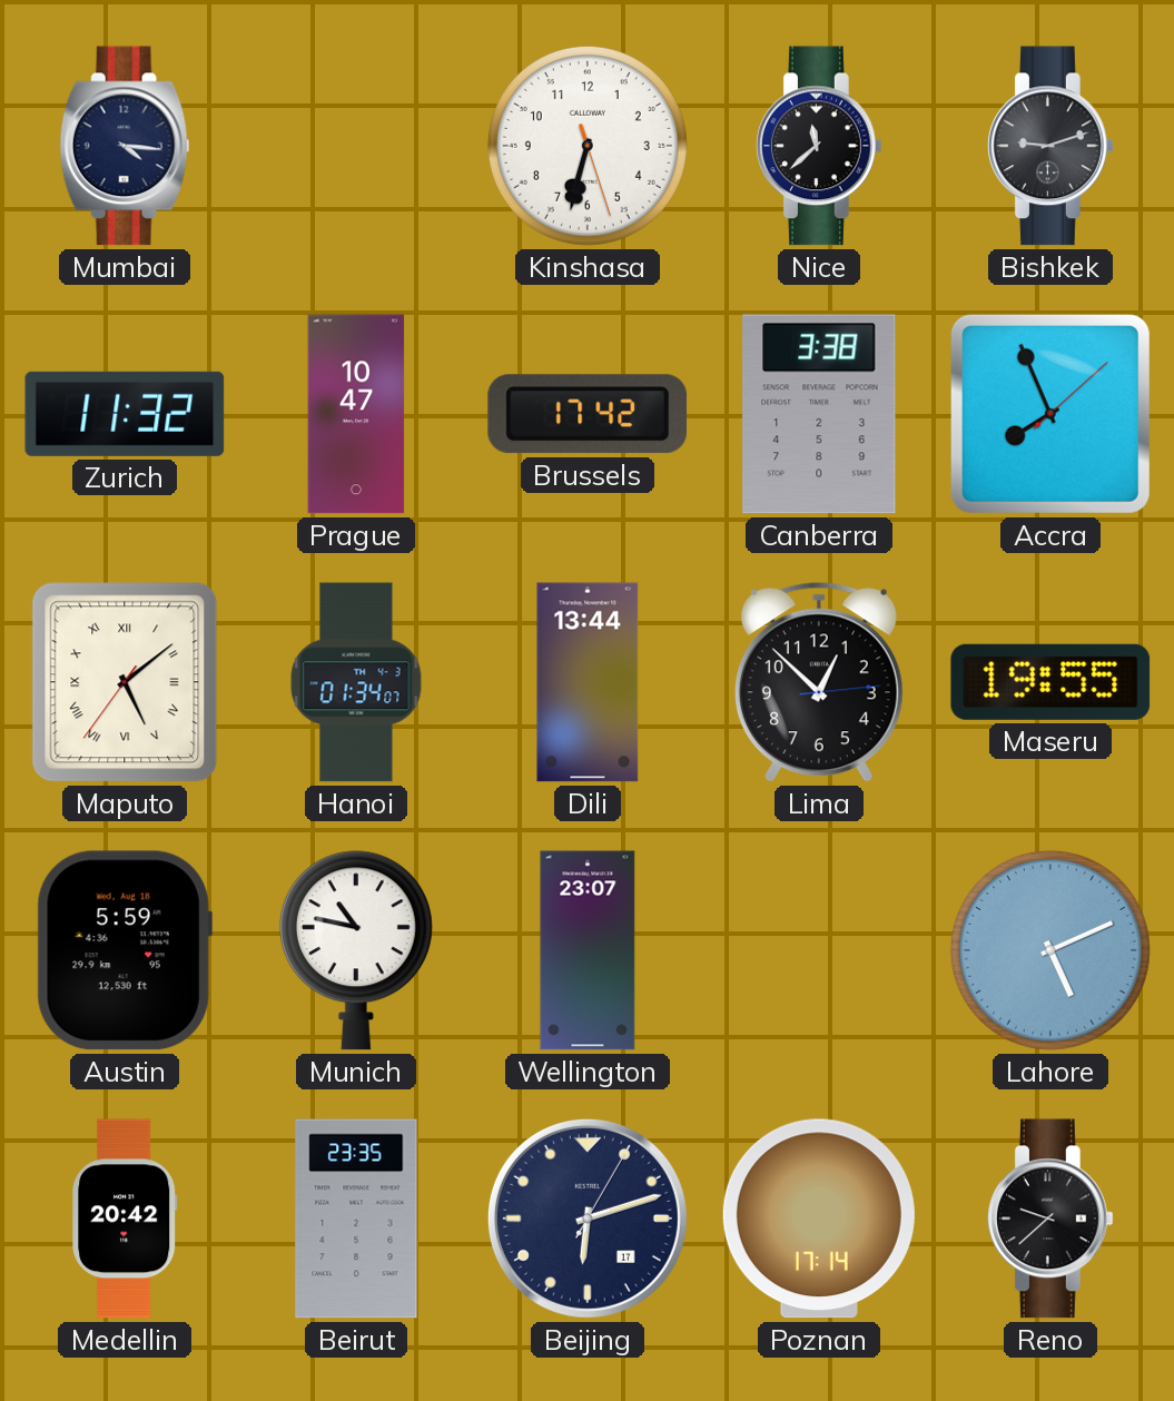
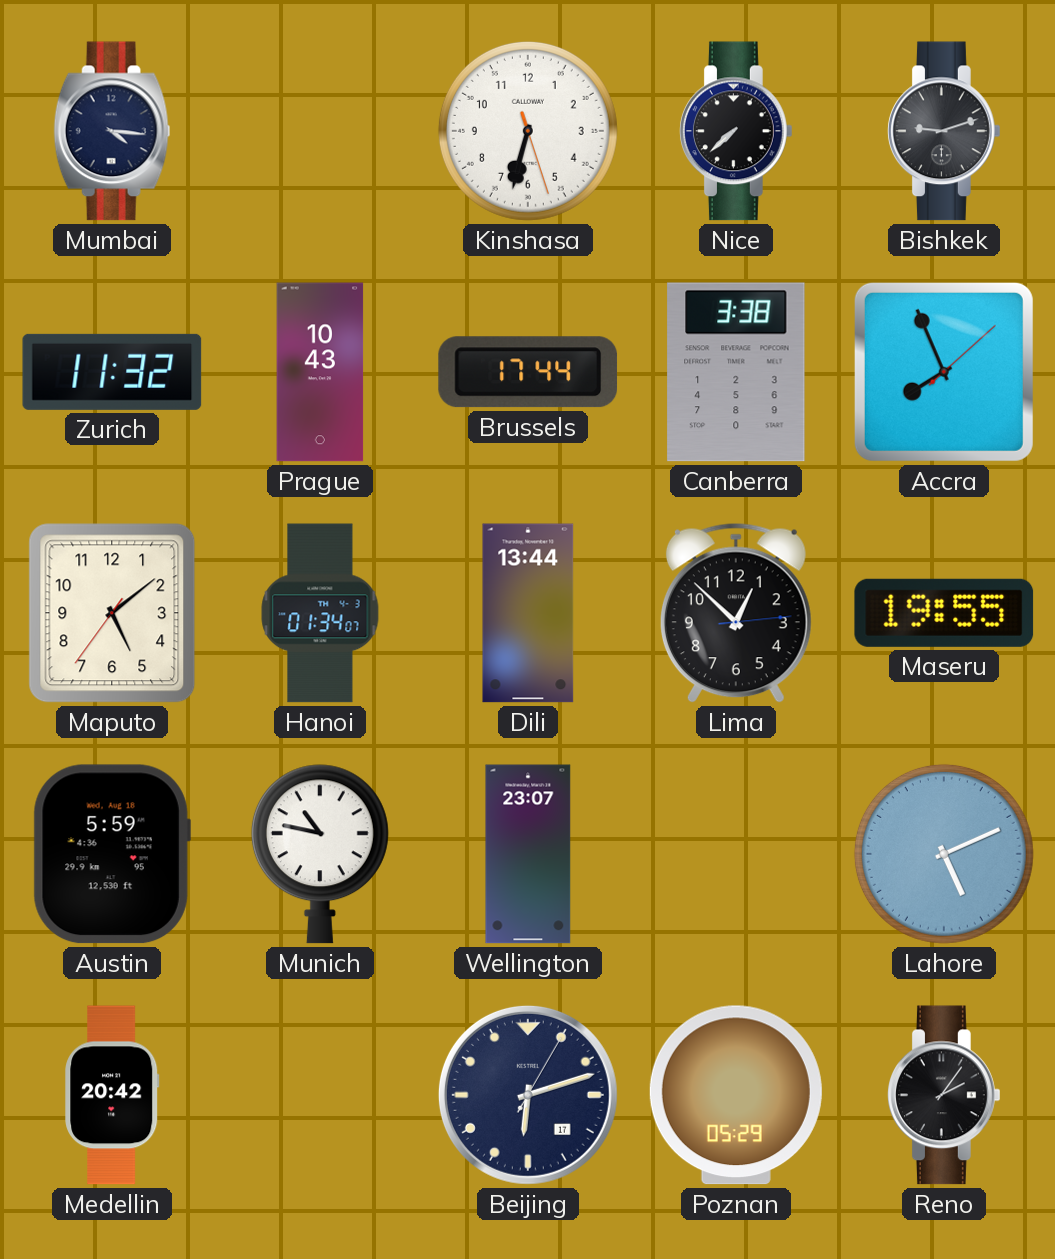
Nice: 11:38 -> 7:38
Prague: 10:47 -> 10:43
Brussels: 17:42 -> 17:44
Maputo numerals: Roman -> Arabic
Beirut: 23:35 -> none
Poznan: 17:14 -> 05:29
Reno: 9:38 -> 2:06
